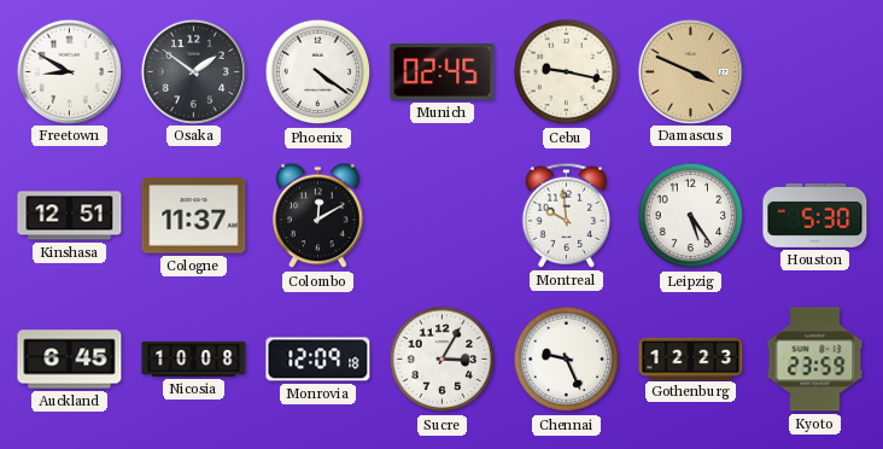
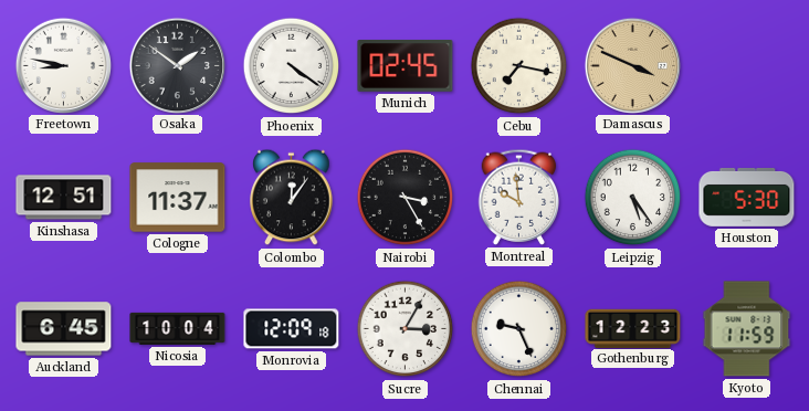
Freetown: 8:50 -> 8:47
Cebu: 9:17 -> 7:17
Colombo: 12:10 -> 12:06
Nairobi: none -> 3:25
Nicosia: 10:08 -> 10:04
Kyoto: 23:59 -> 11:59
